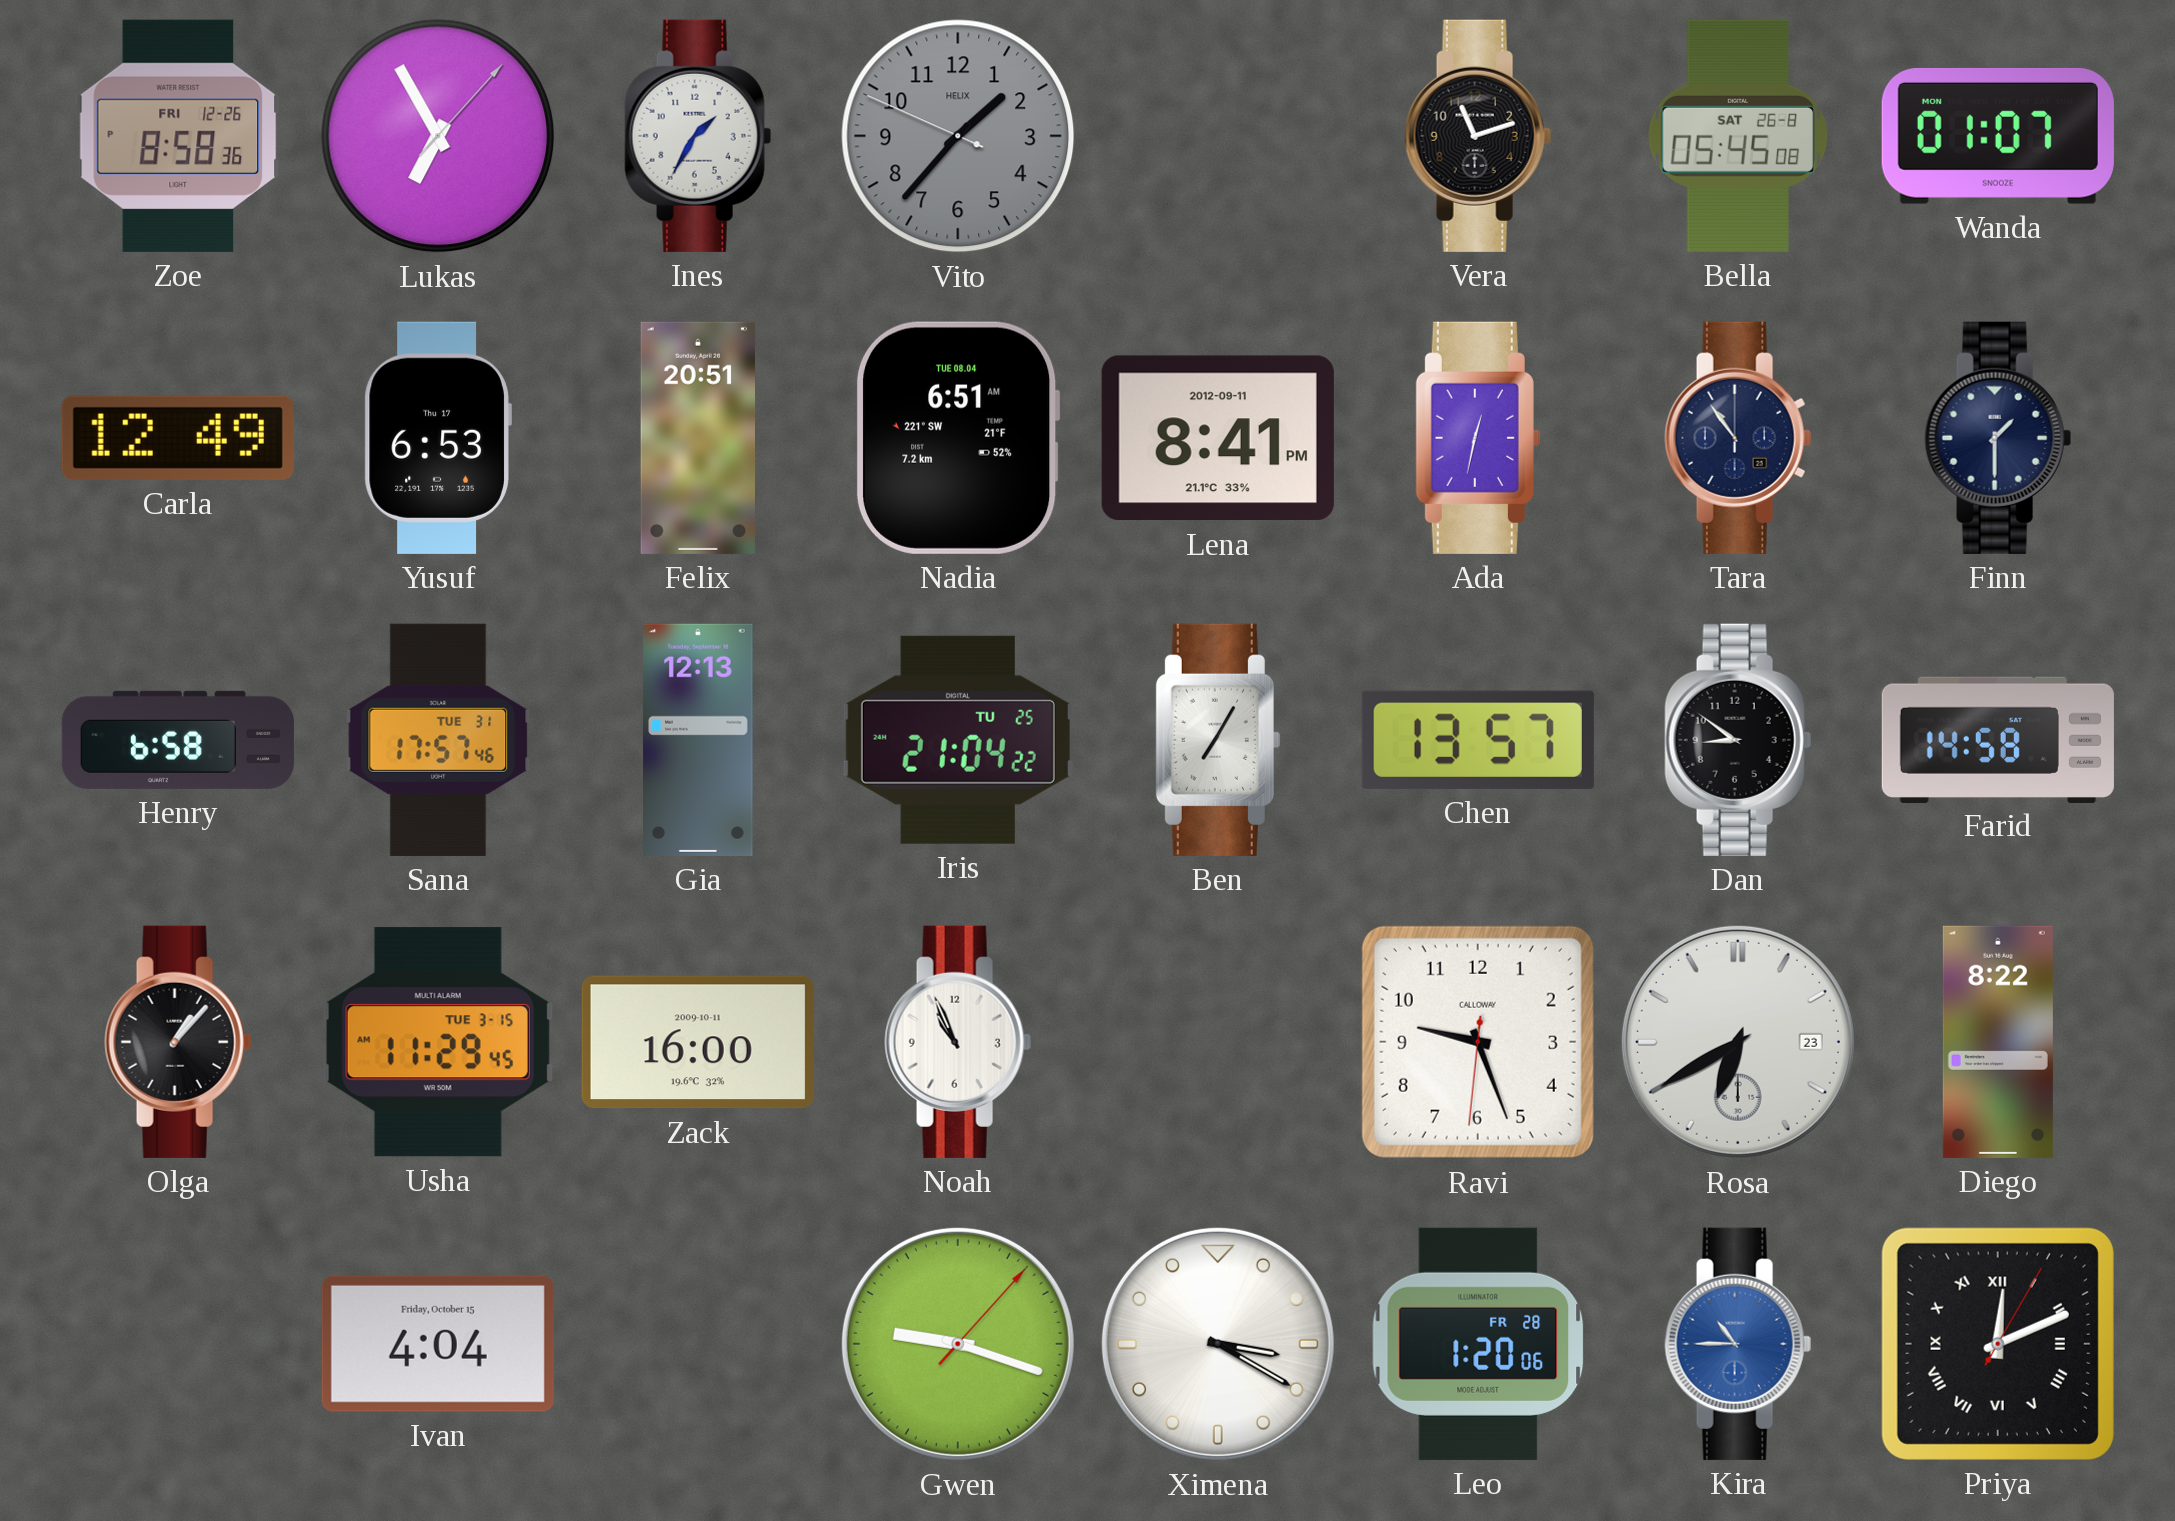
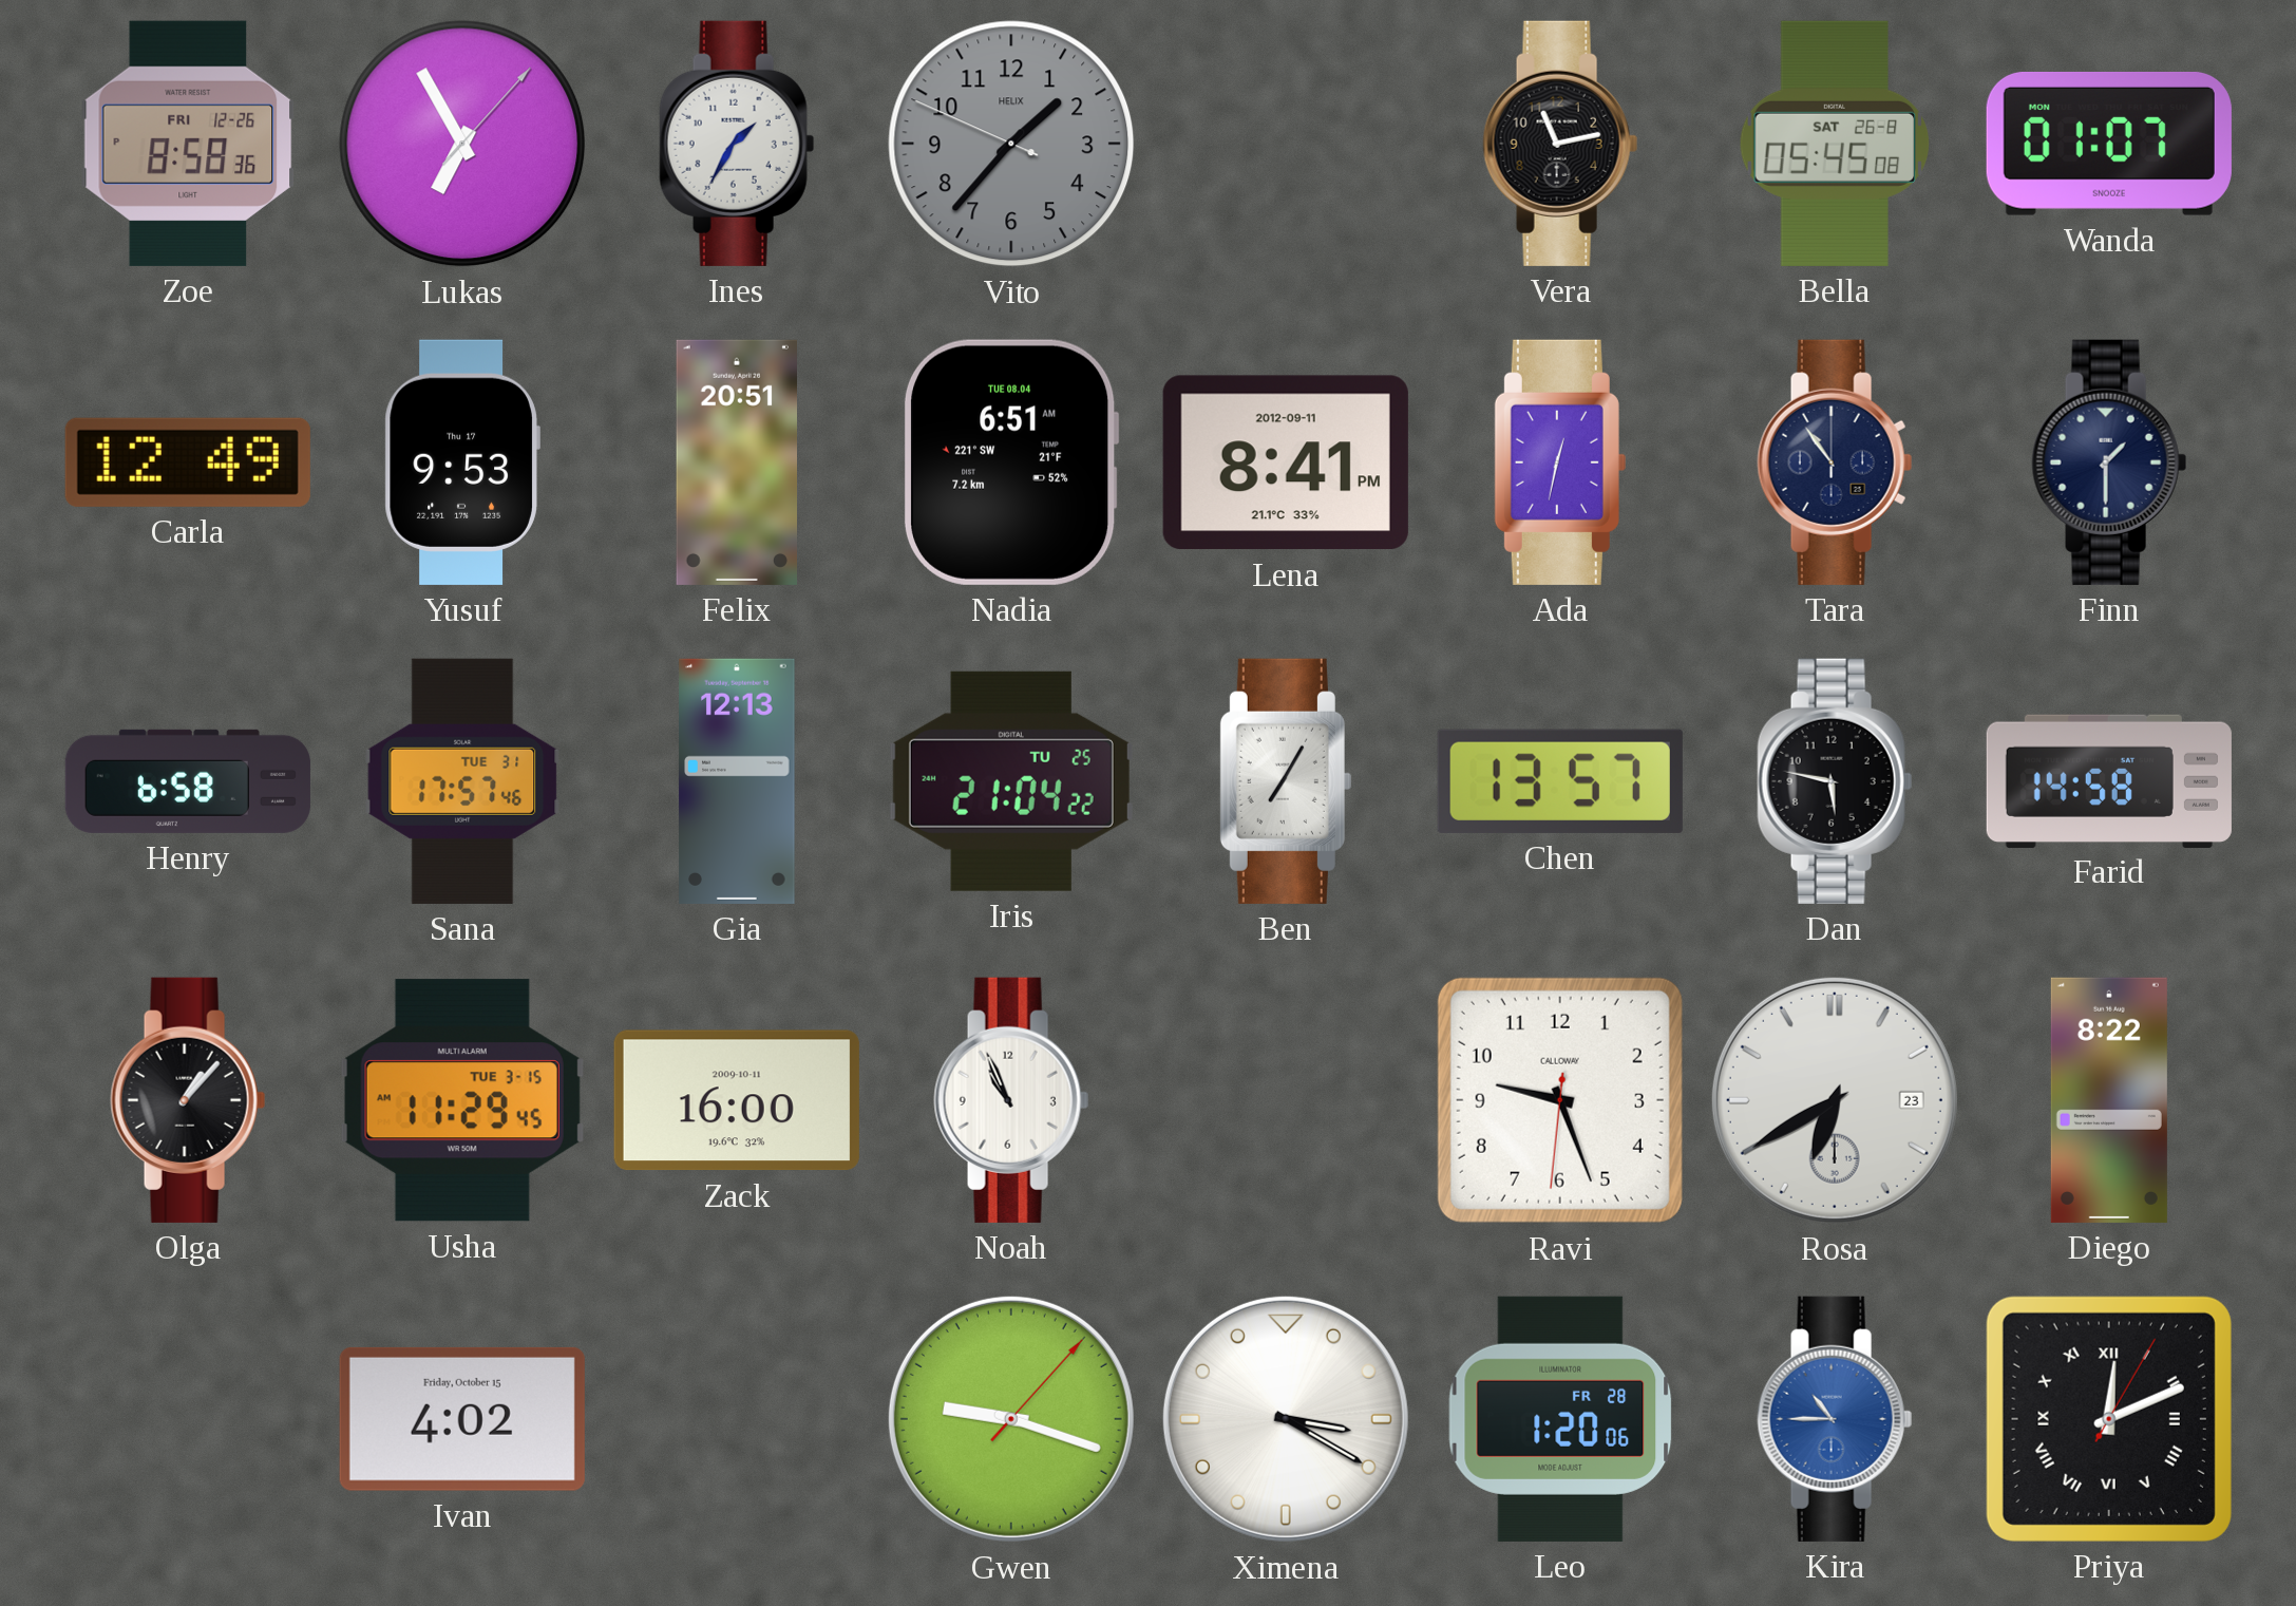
Vera: 11:12 -> 11:13
Yusuf: 6:53 -> 9:53
Dan: 8:51 -> 5:47
Ivan: 4:04 -> 4:02
